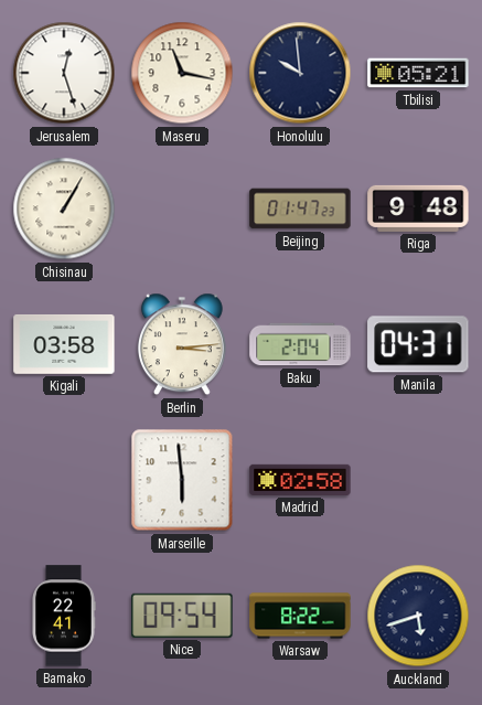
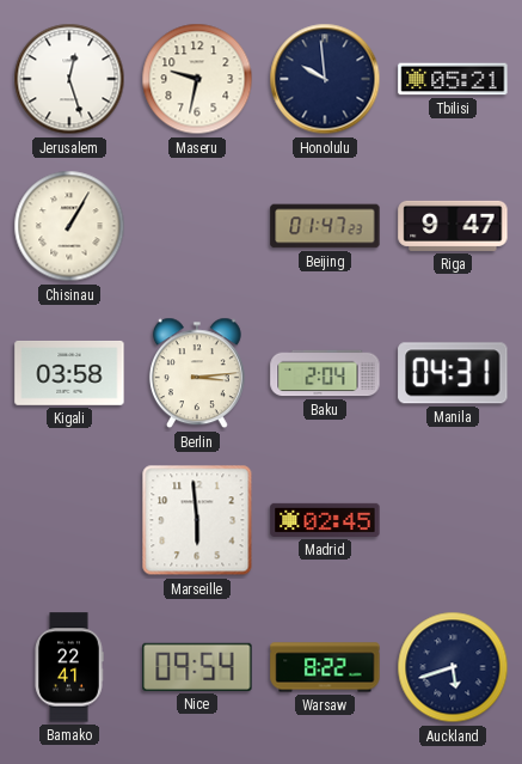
Maseru: 11:17 -> 9:32
Riga: 9:48 -> 9:47
Madrid: 02:58 -> 02:45
